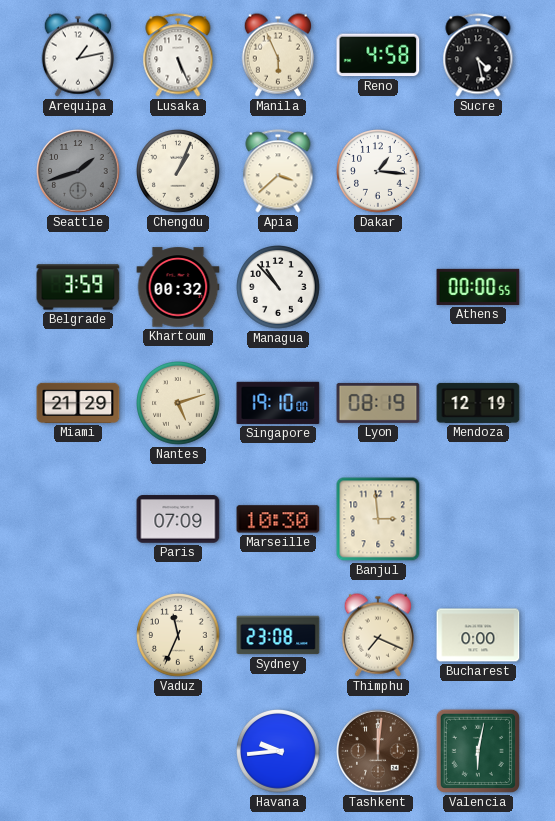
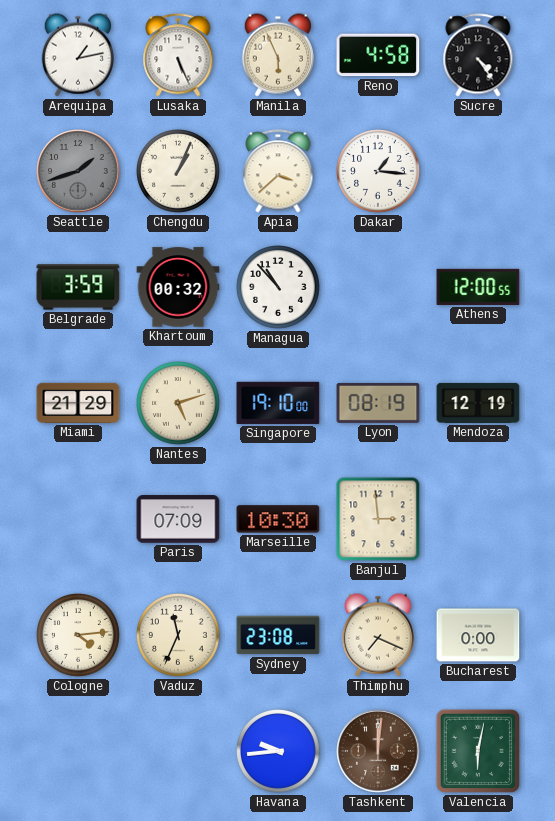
Sucre: 4:28 -> 4:24
Athens: 00:00 -> 12:00
Cologne: none -> 4:14
